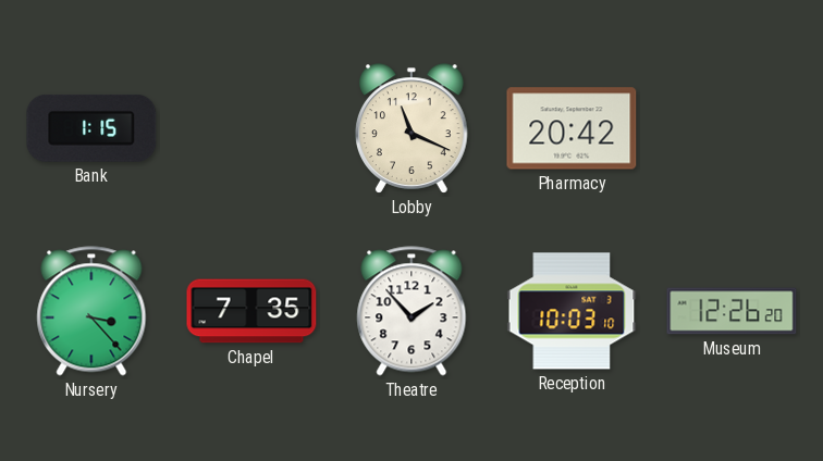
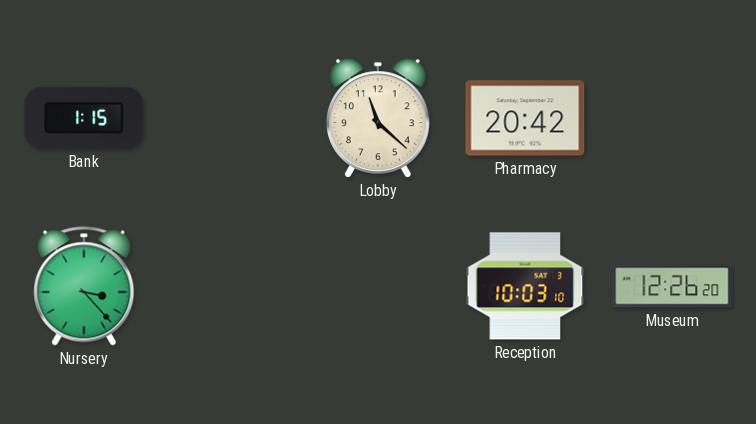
Lobby: 11:19 -> 11:22
Chapel: 7:35 -> none
Theatre: 1:53 -> none
